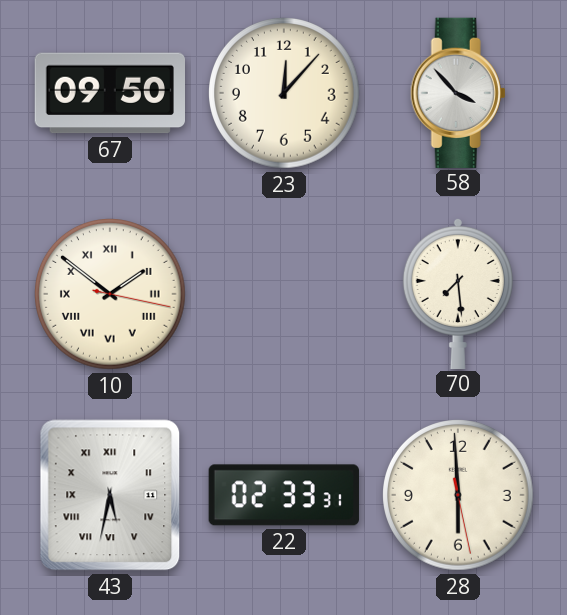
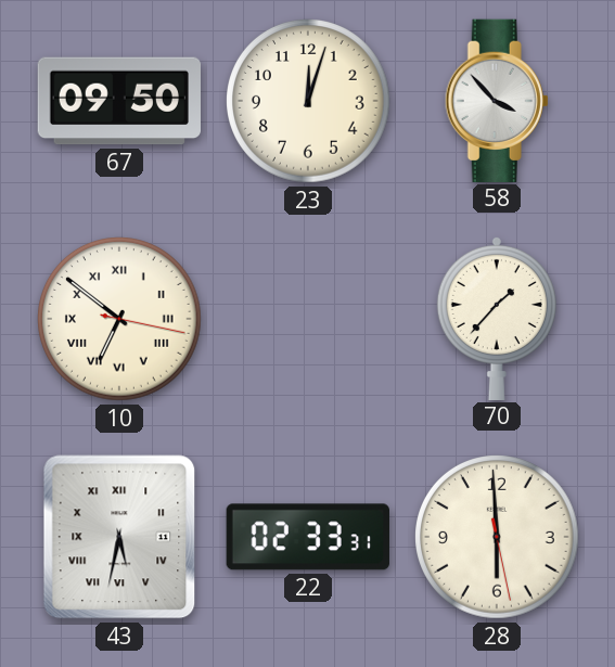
23: 12:07 -> 12:03
10: 1:51 -> 6:51
70: 7:29 -> 1:37
